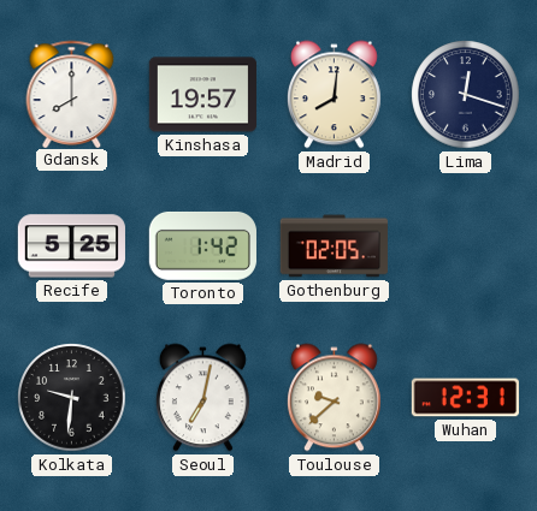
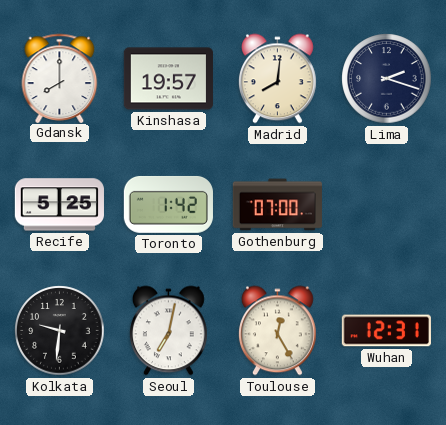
Lima: 12:18 -> 2:18
Gothenburg: 02:05 -> 07:00
Toulouse: 9:38 -> 12:25
